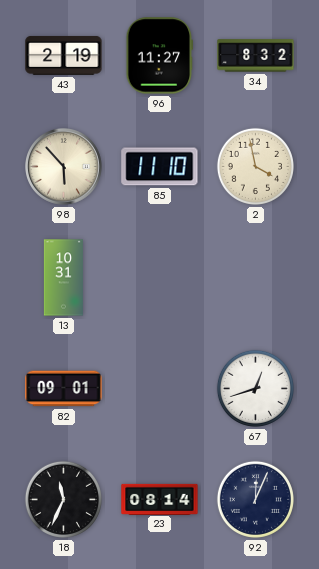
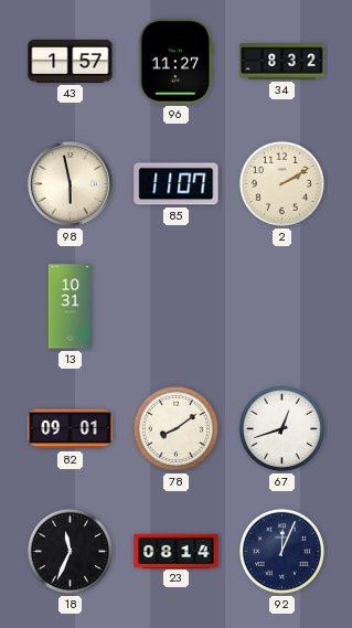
43: 2:19 -> 1:57
98: 5:53 -> 5:58
85: 11:10 -> 11:07
2: 3:58 -> 2:10
78: none -> 8:09
